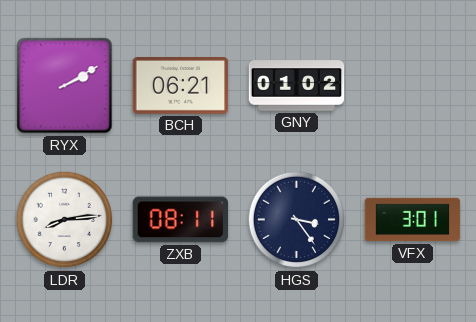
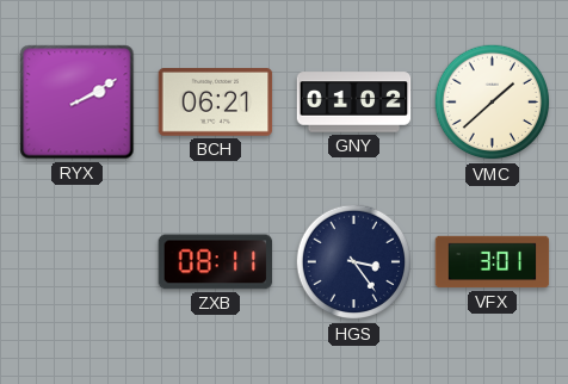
VMC: none -> 1:38
LDR: 8:14 -> none
